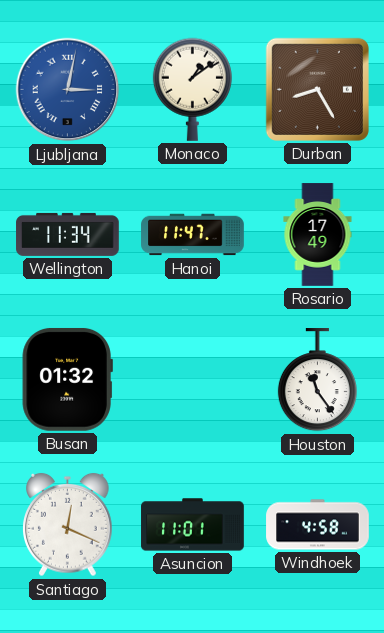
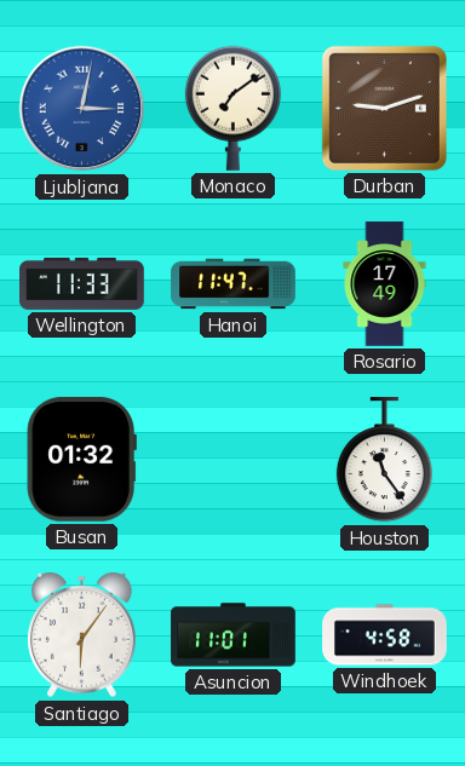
Monaco: 1:09 -> 7:09
Durban: 8:25 -> 9:12
Wellington: 11:34 -> 11:33
Santiago: 12:19 -> 6:06
